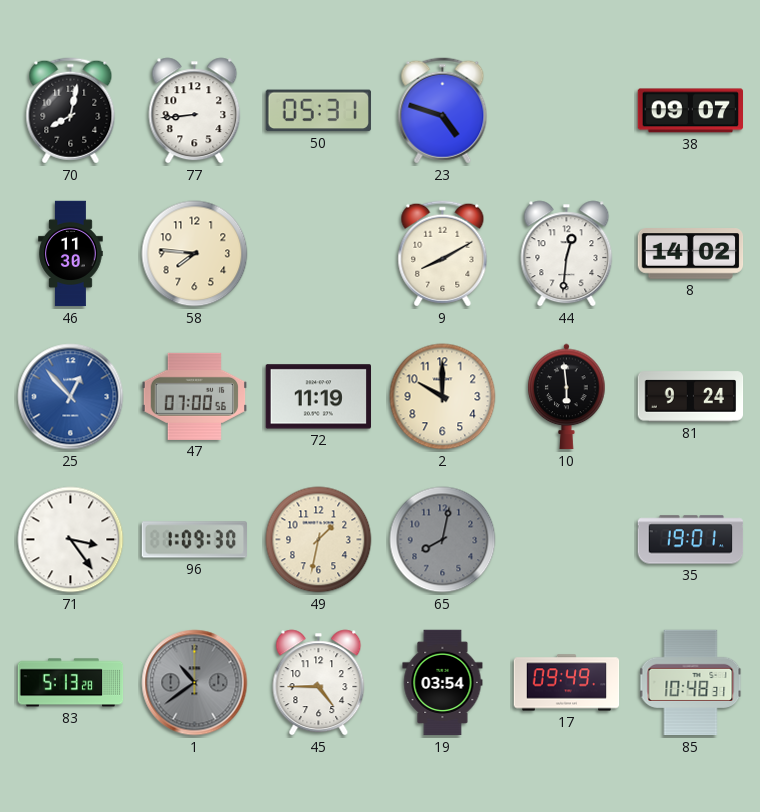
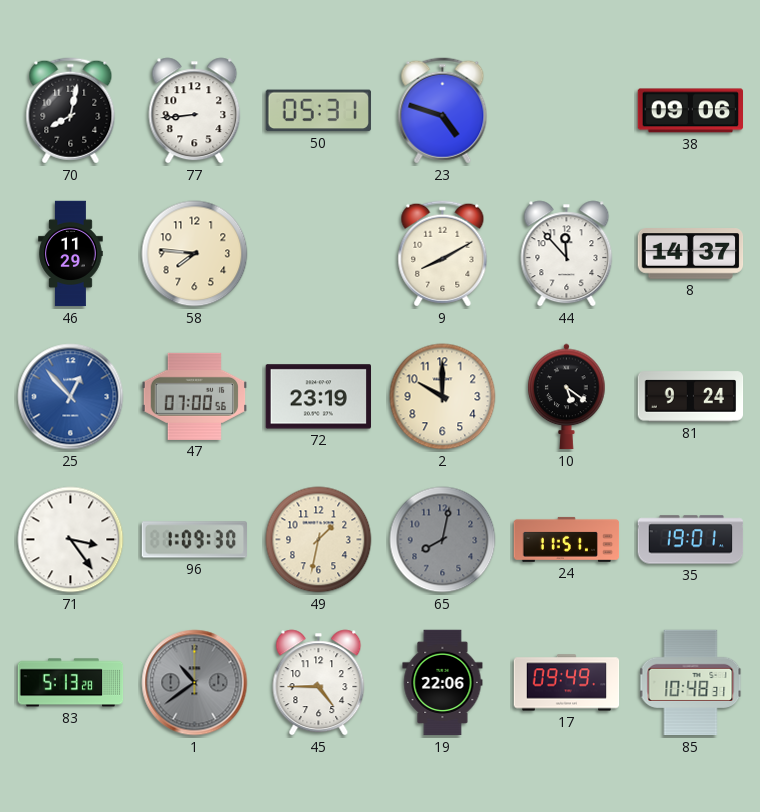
38: 09:07 -> 09:06
46: 11:30 -> 11:29
44: 12:31 -> 11:53
8: 14:02 -> 14:37
72: 11:19 -> 23:19
10: 5:59 -> 5:21
24: none -> 11:51
19: 03:54 -> 22:06
